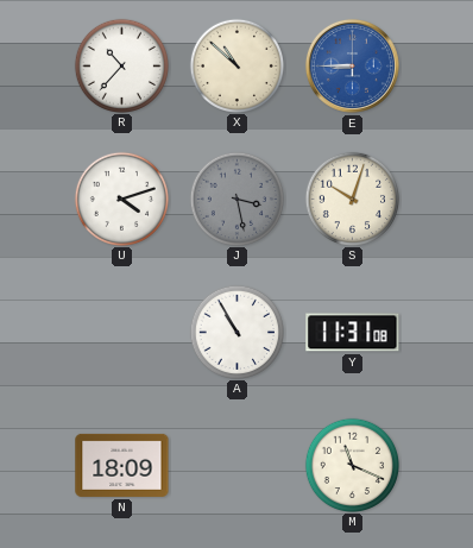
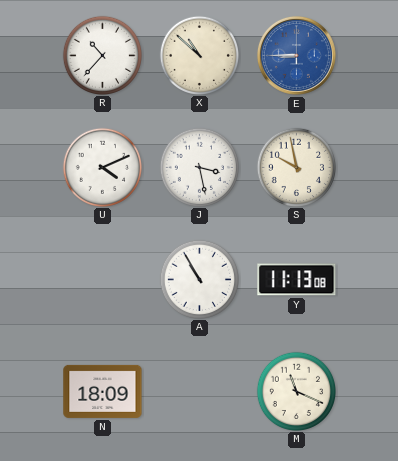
U: 4:12 -> 4:11
J dial: grey -> white
S: 10:03 -> 9:58
Y: 11:31 -> 11:13
